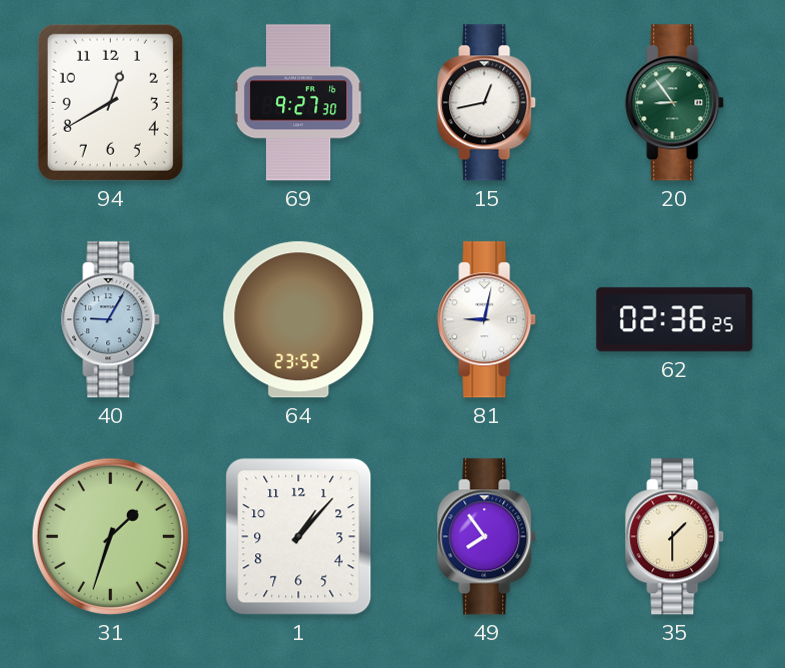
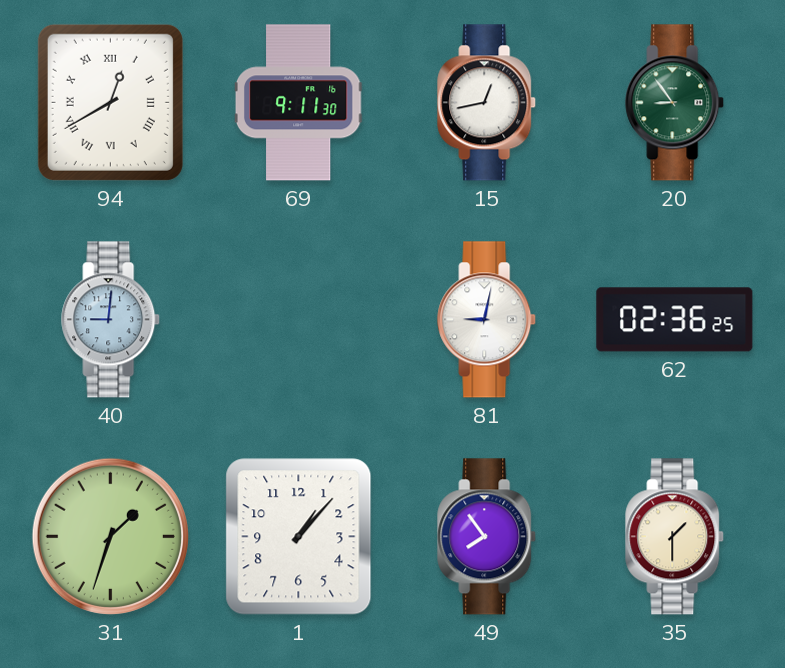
94 numerals: Arabic -> Roman
69: 9:27 -> 9:11
40: 9:05 -> 9:01
64: 23:52 -> none
